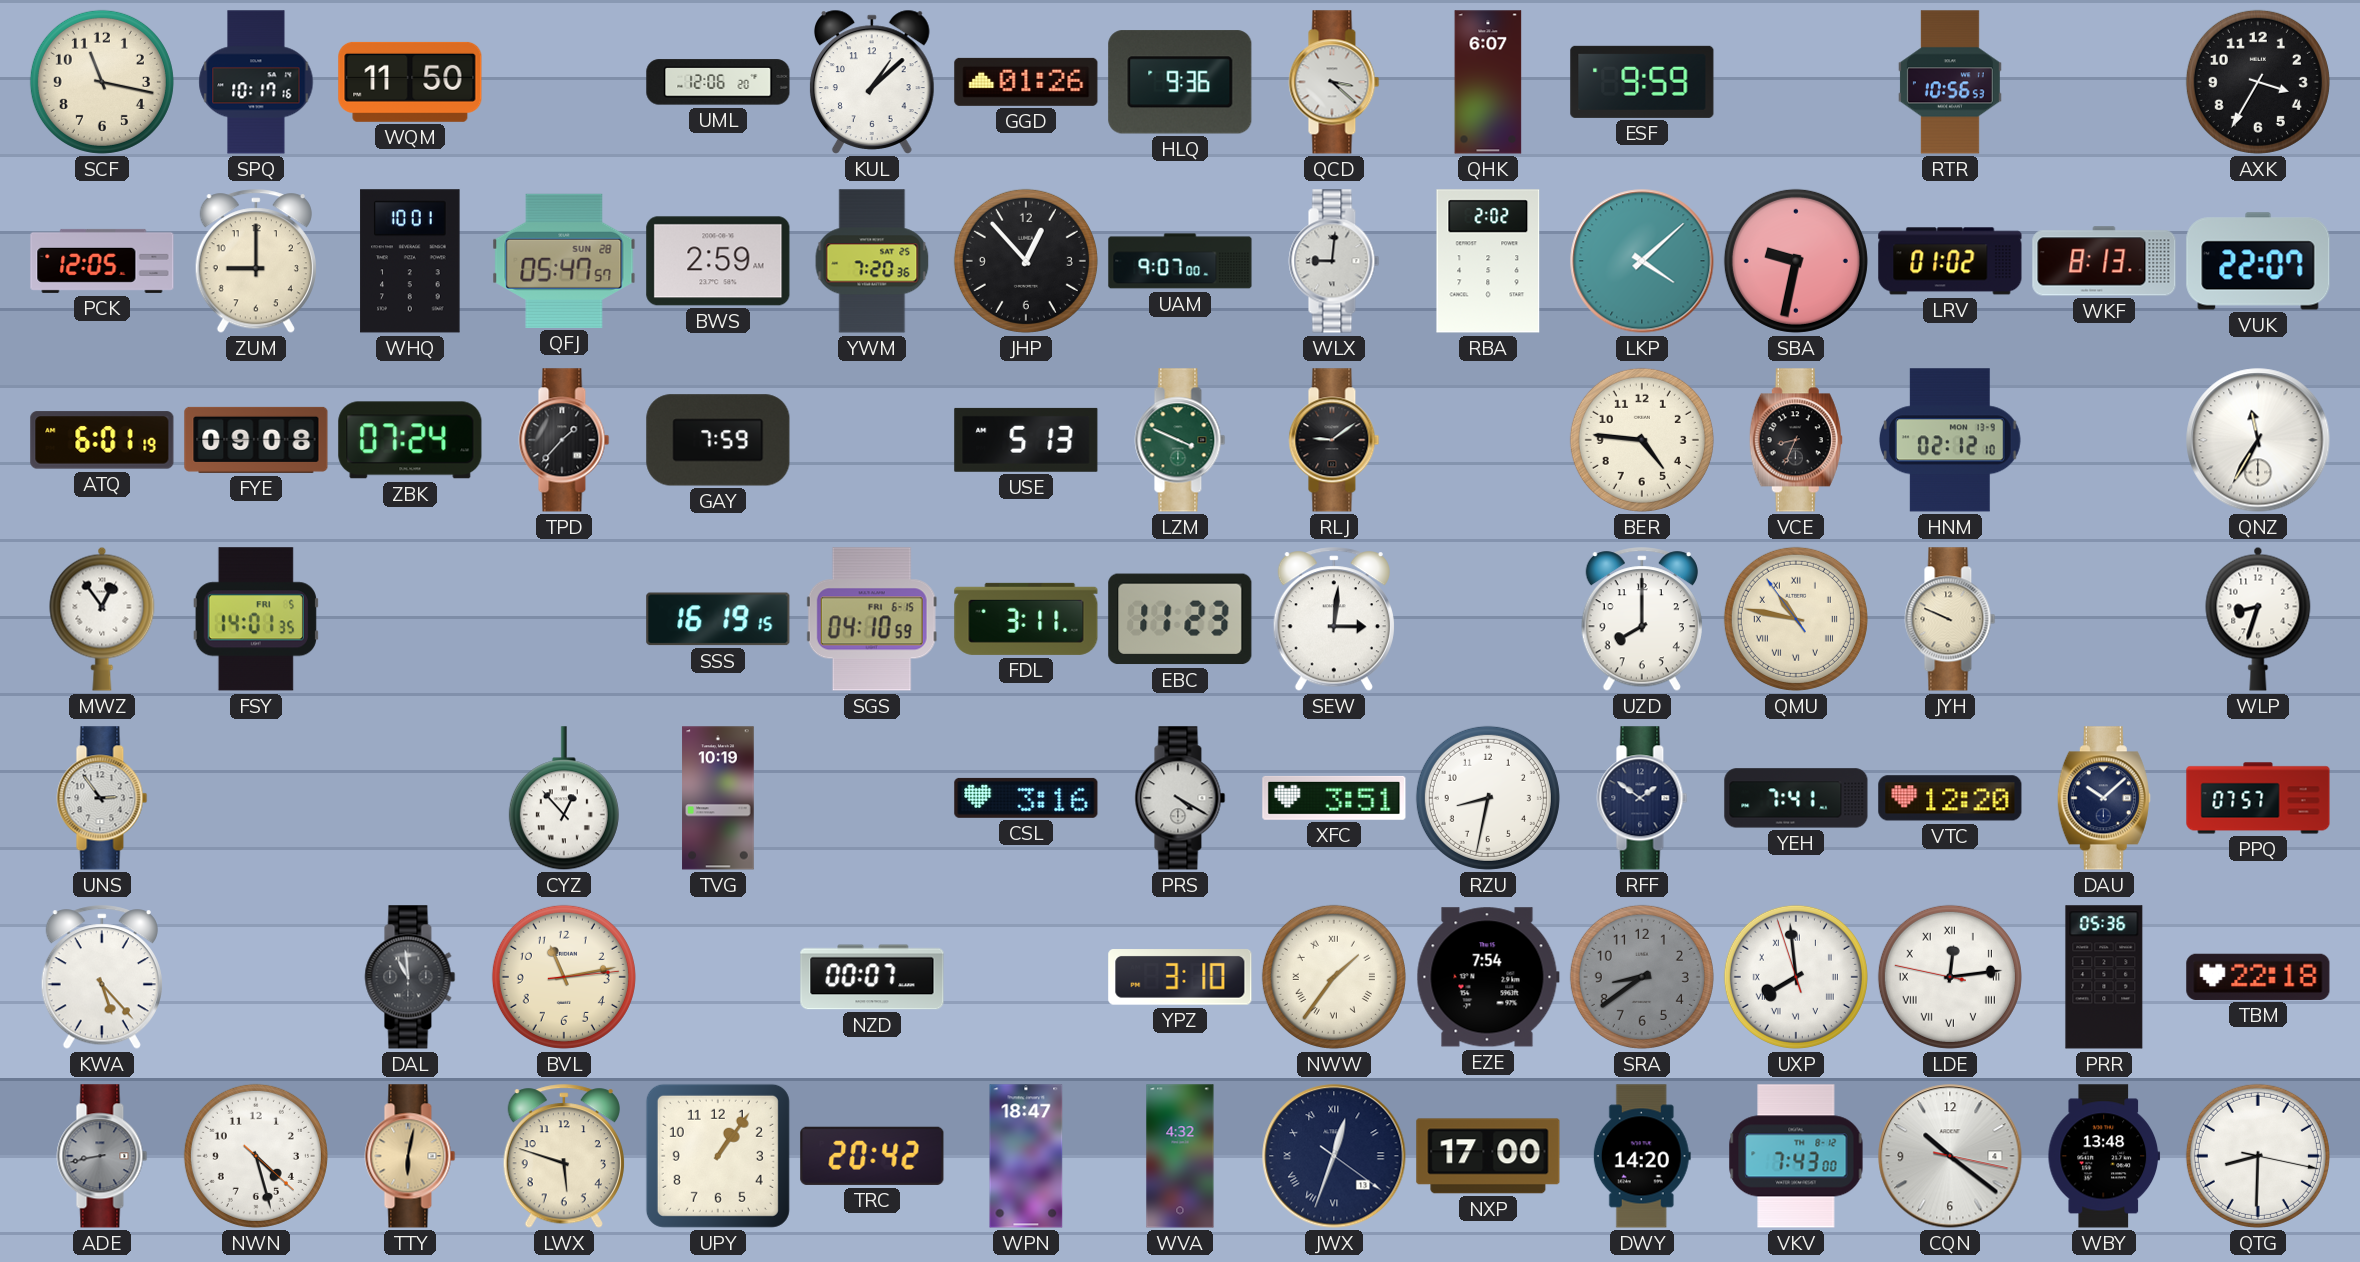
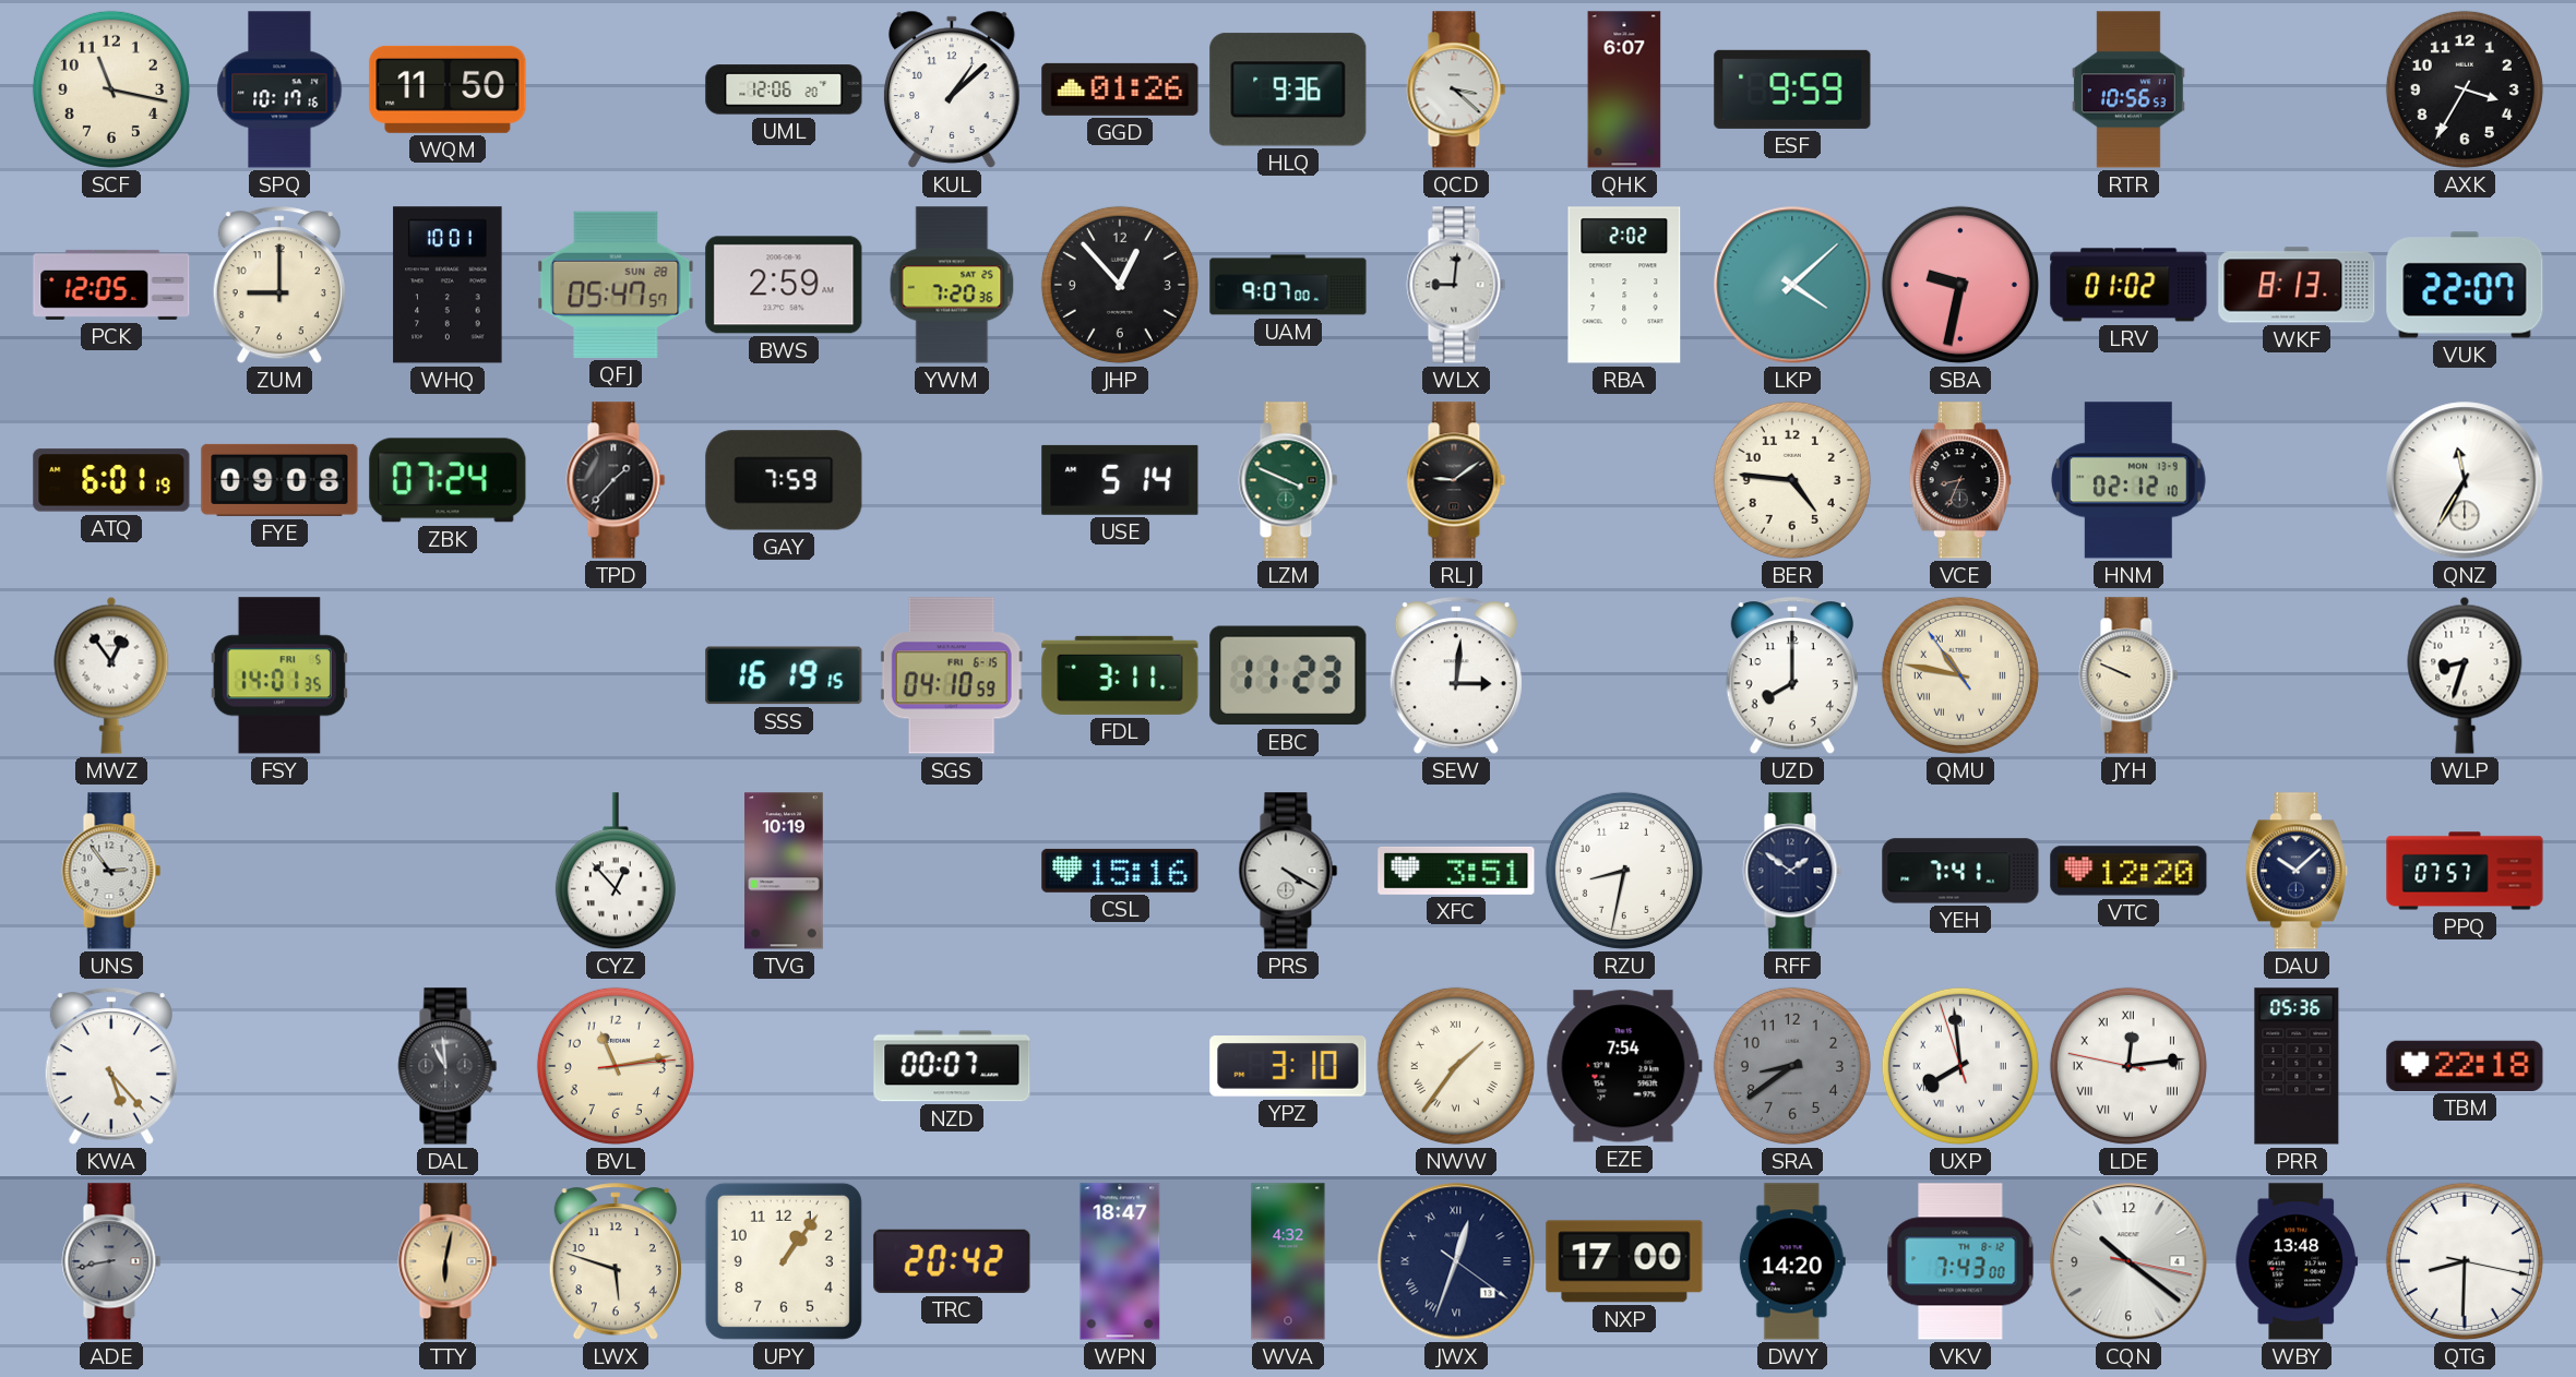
USE: 5:13 -> 5:14
CSL: 3:16 -> 15:16
NWN: 4:27 -> none
